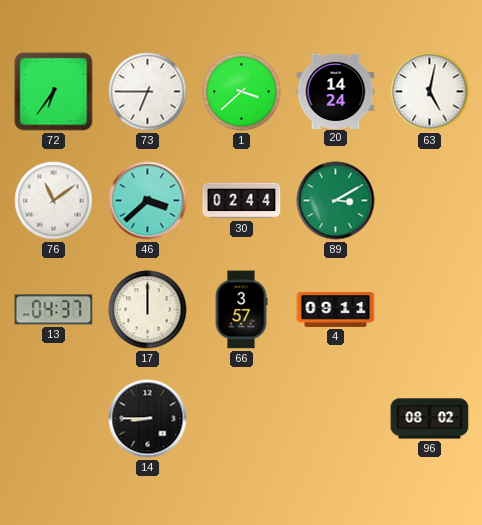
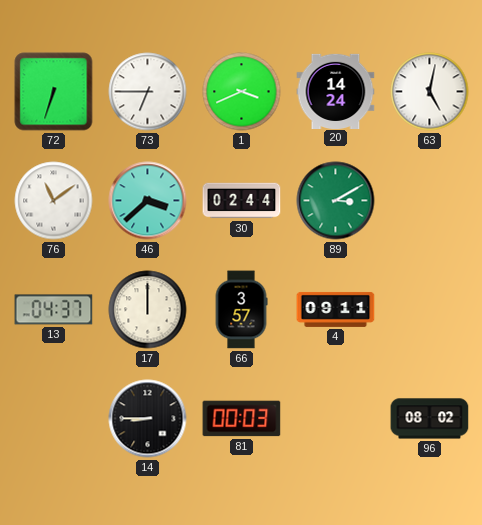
72: 6:36 -> 6:33
1: 3:38 -> 3:41
81: none -> 00:03
